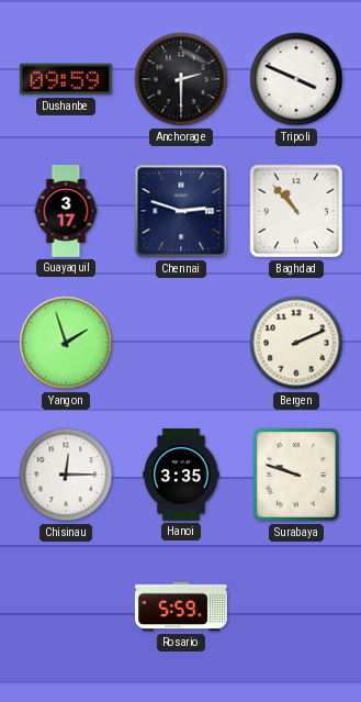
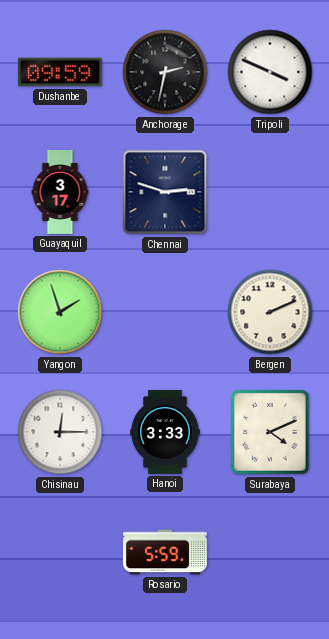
Anchorage: 2:30 -> 2:32
Baghdad: 10:53 -> none
Hanoi: 3:35 -> 3:33
Surabaya: 9:48 -> 4:11
